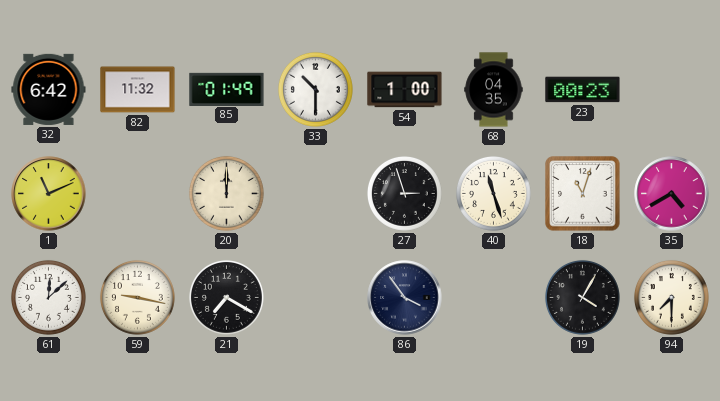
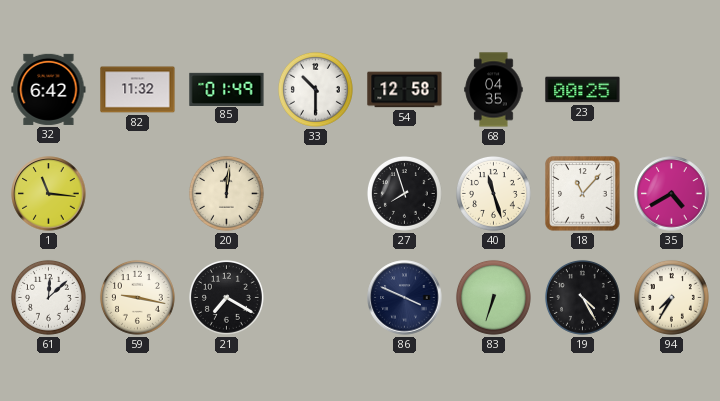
54: 1:00 -> 12:58
23: 00:23 -> 00:25
1: 11:11 -> 11:16
20: 12:00 -> 12:01
27: 2:57 -> 7:57
18: 11:03 -> 11:07
86: 3:54 -> 3:49
83: none -> 6:33
19: 4:05 -> 4:25
94: 7:30 -> 7:35
